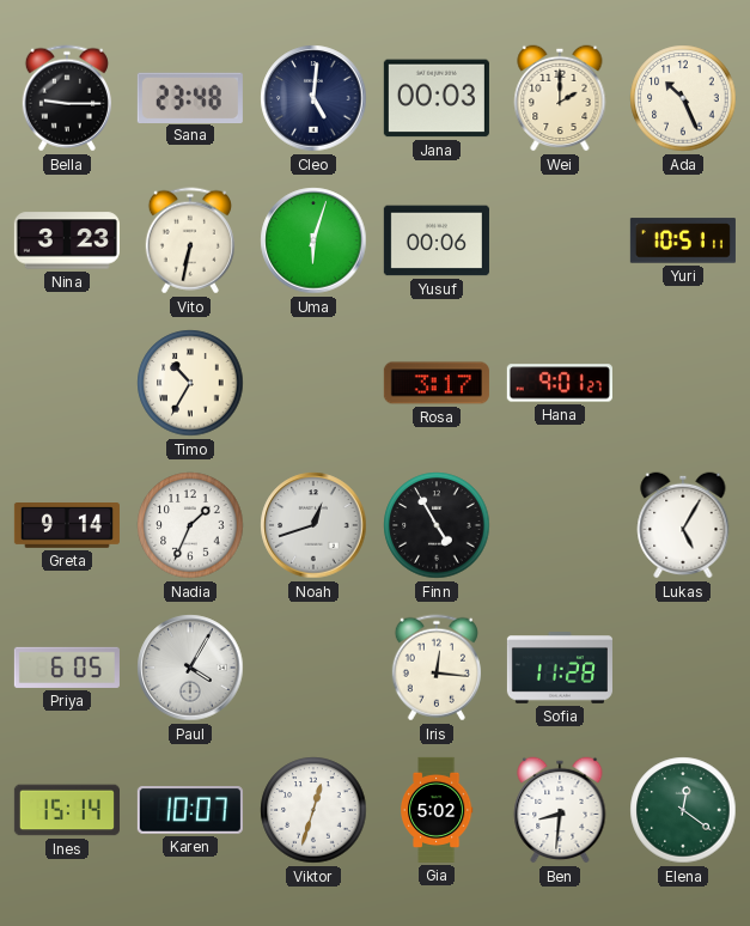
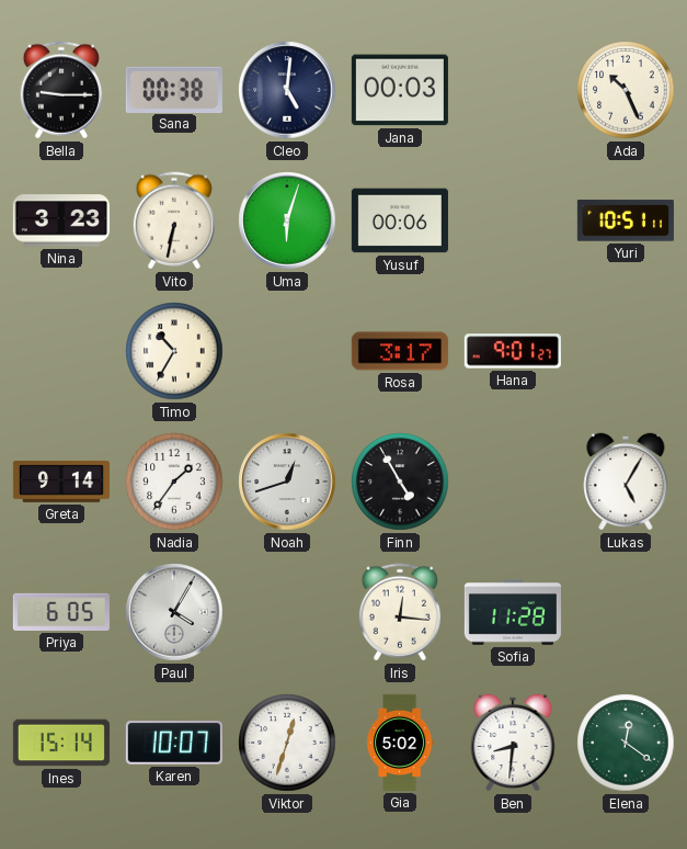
Sana: 23:48 -> 00:38
Wei: 2:00 -> none
Nadia: 1:34 -> 1:36
